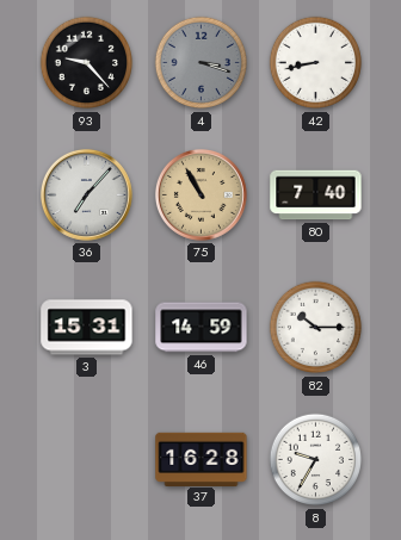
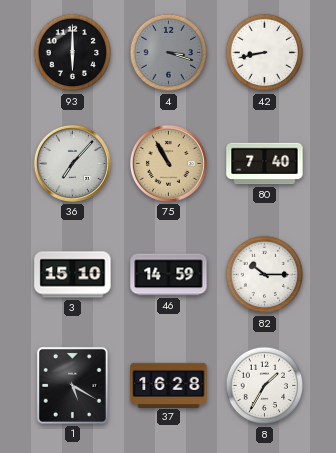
93: 9:23 -> 6:00
3: 15:31 -> 15:10
1: none -> 5:20
8: 9:35 -> 1:35
